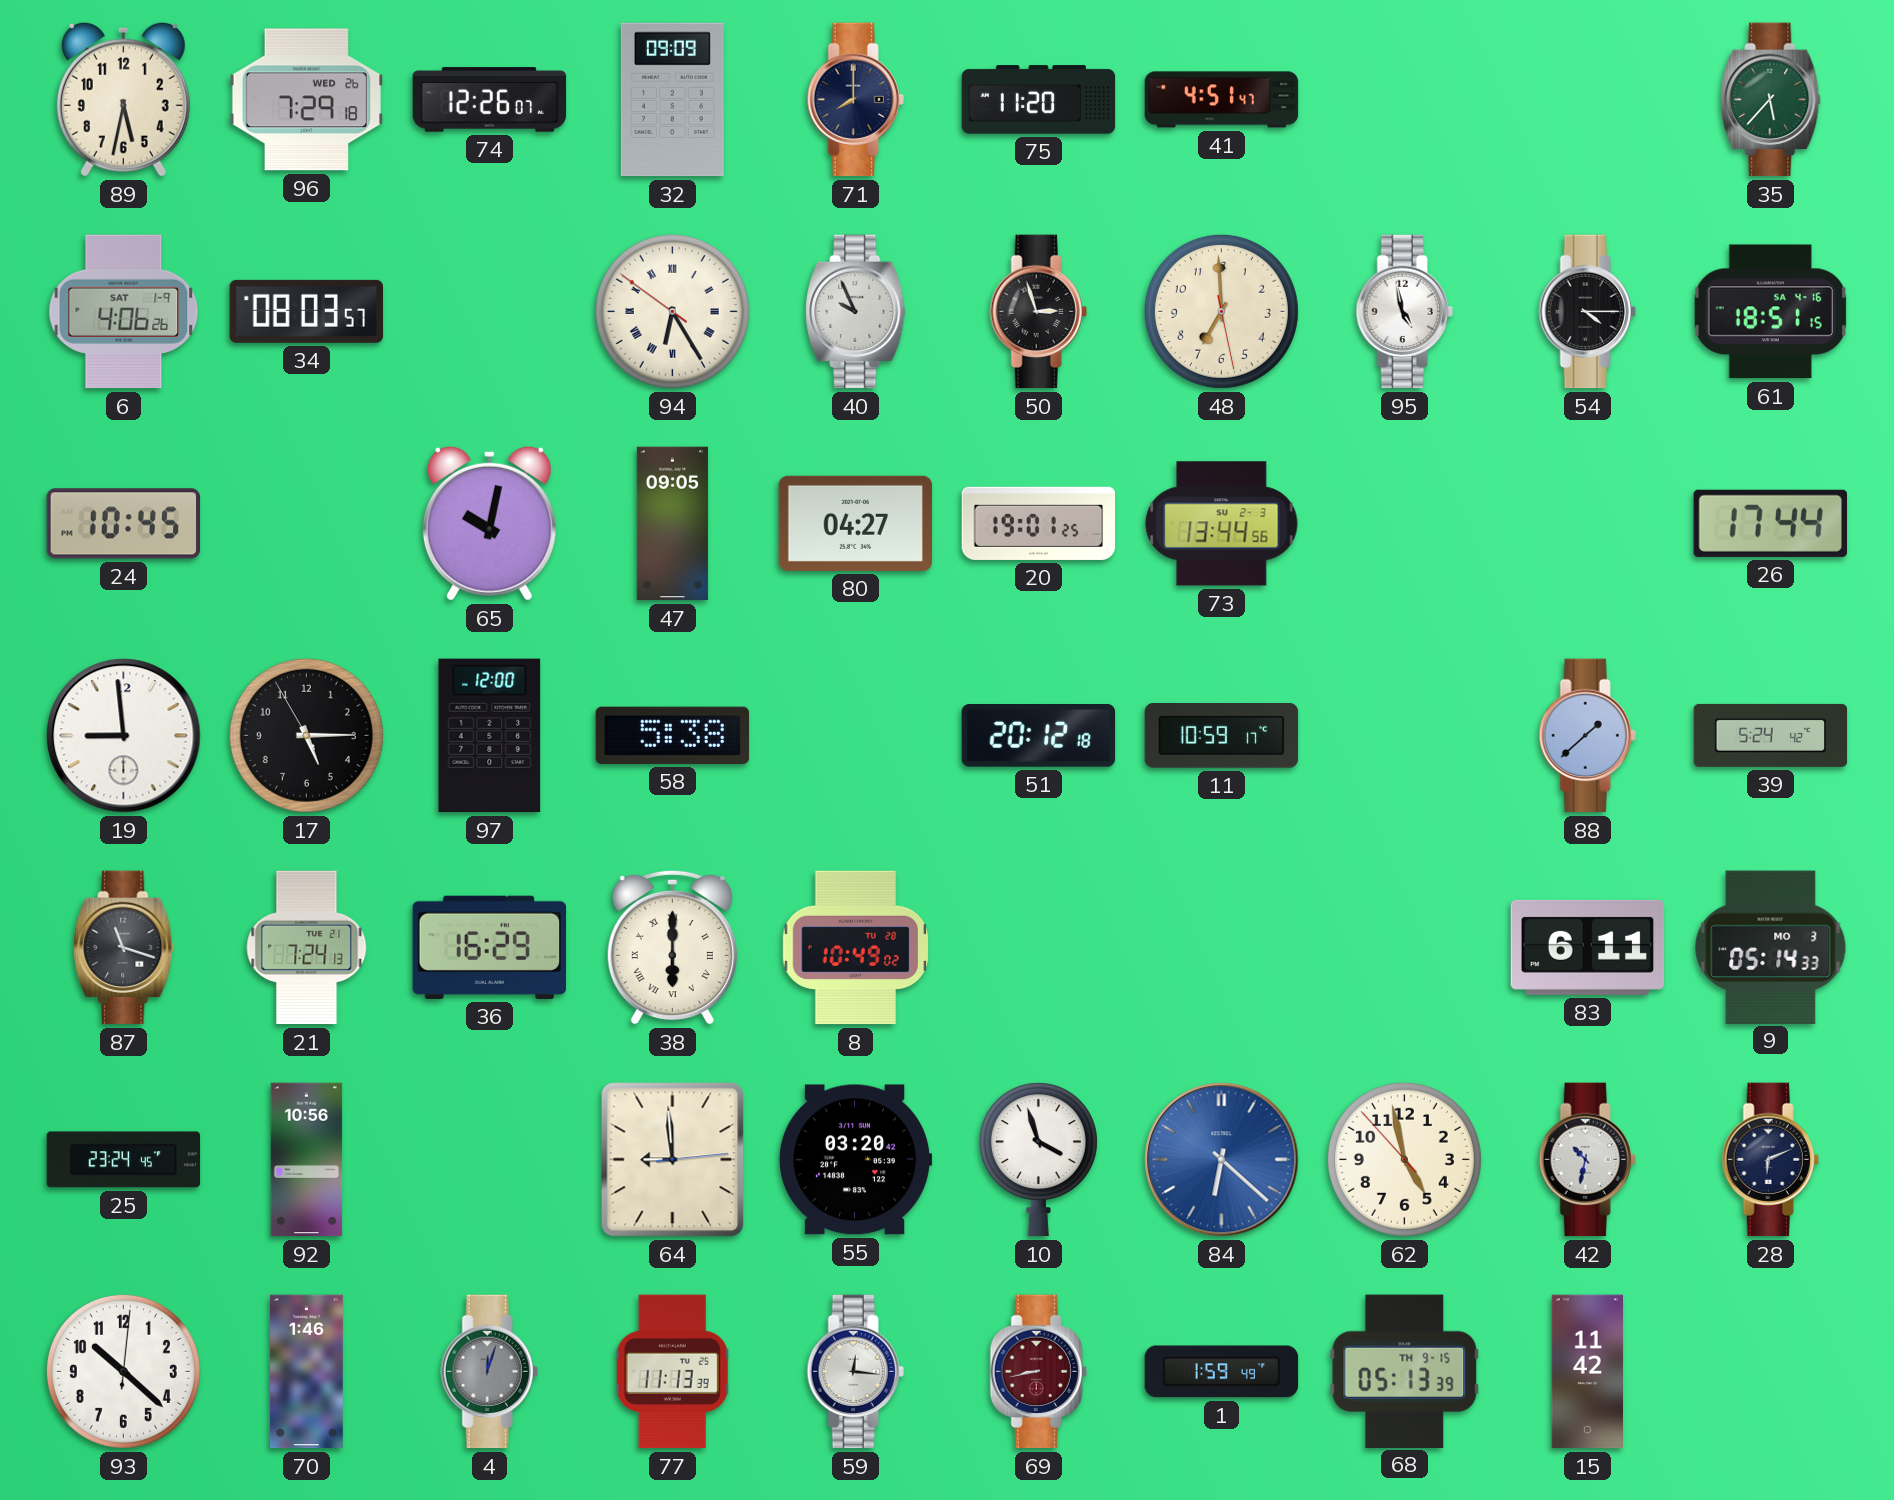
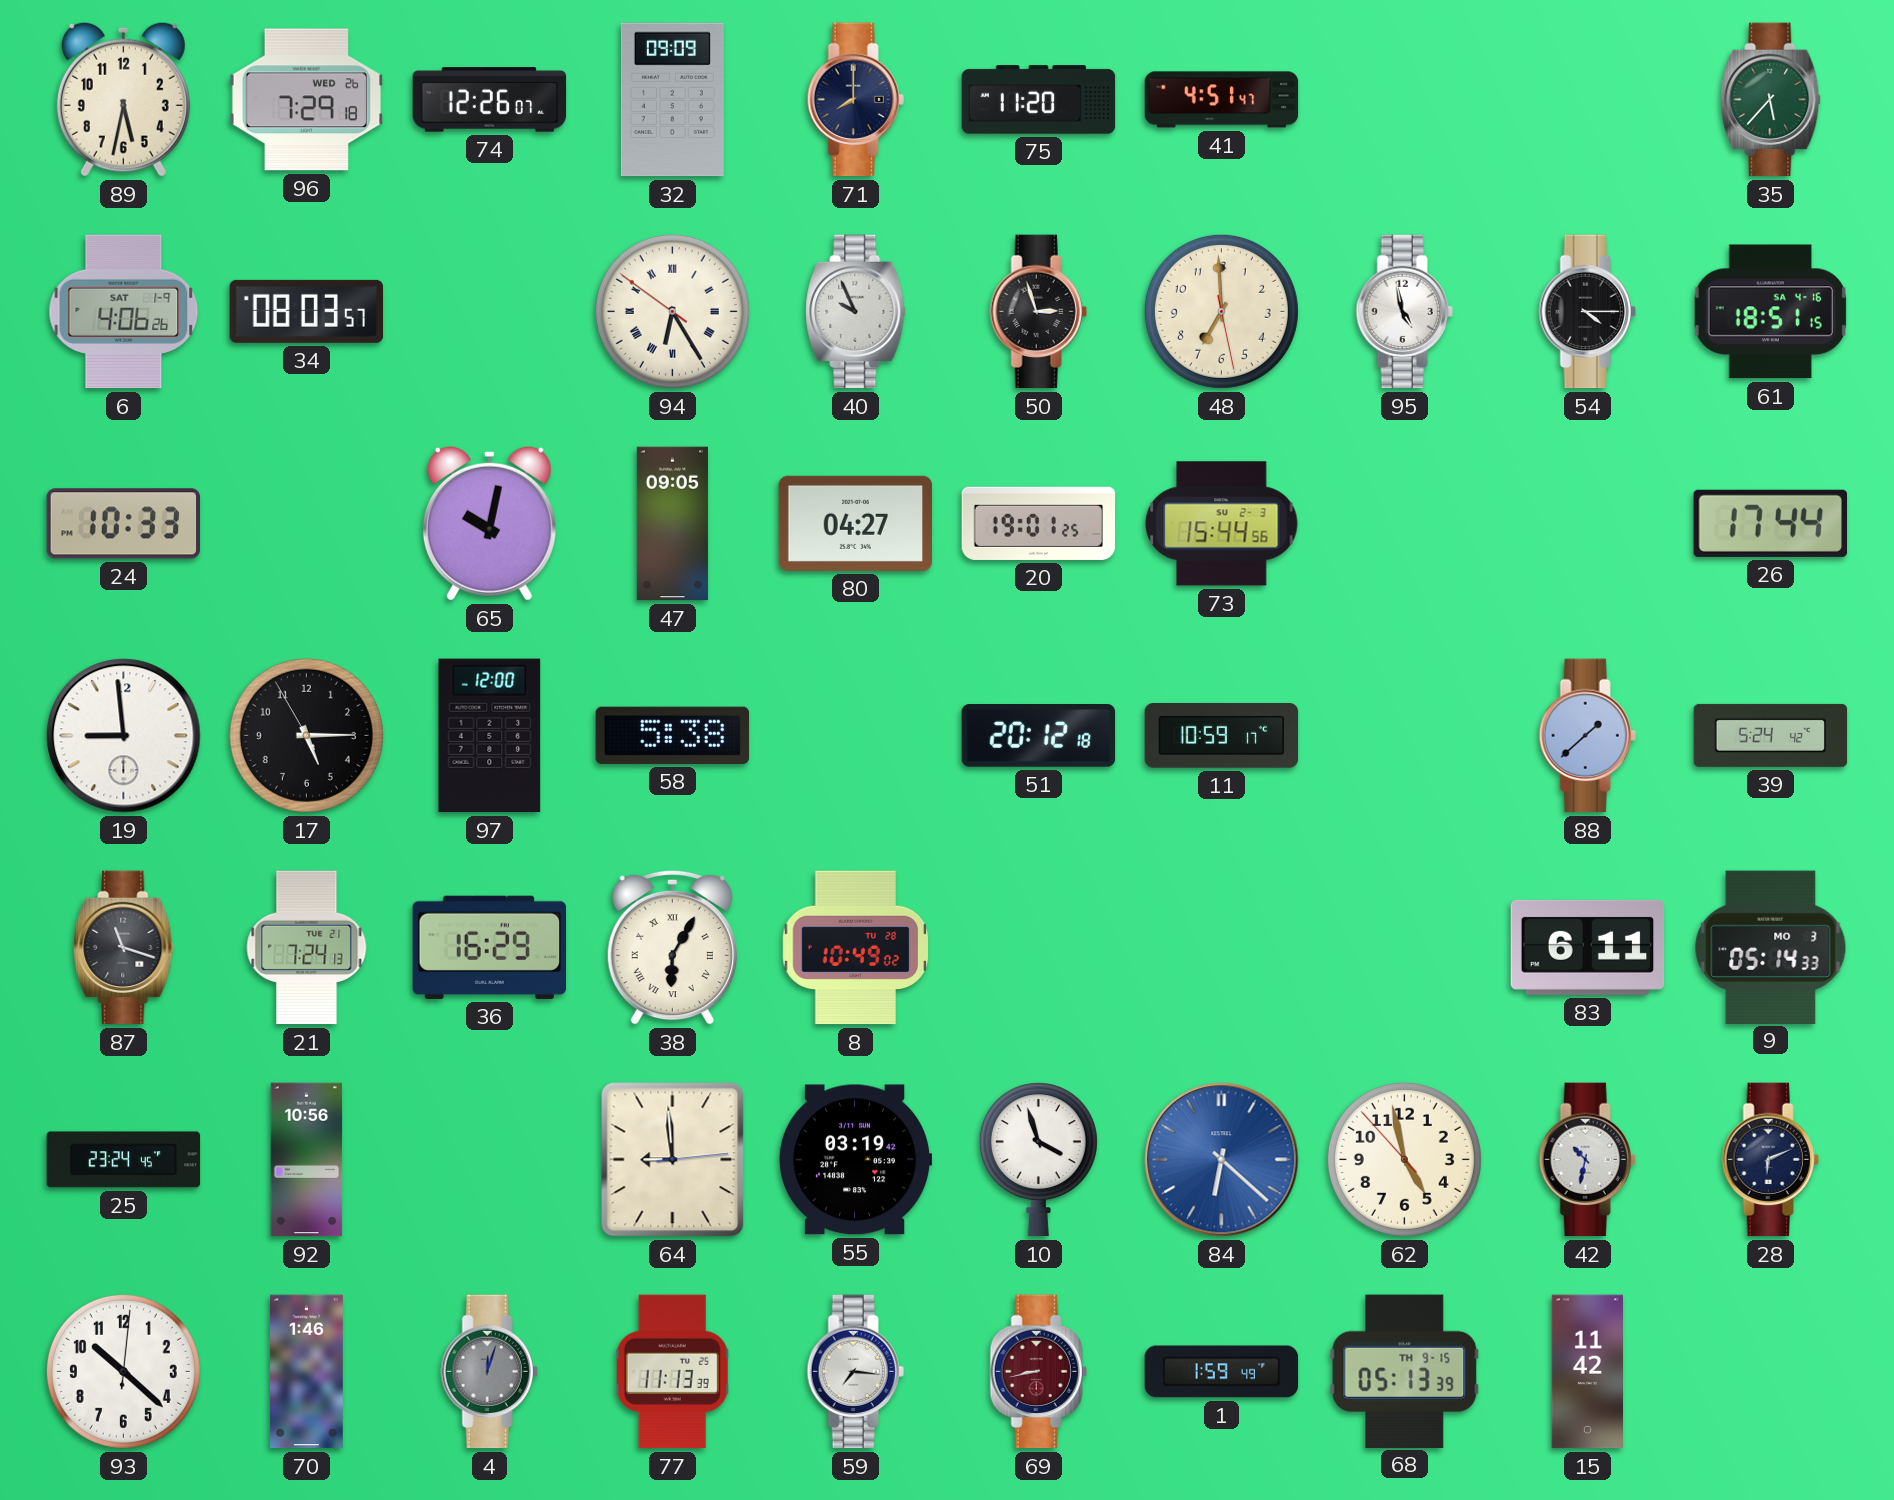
24: 10:45 -> 10:33
73: 13:44 -> 15:44
38: 6:00 -> 6:05
55: 03:20 -> 03:19
59: 12:16 -> 7:16
